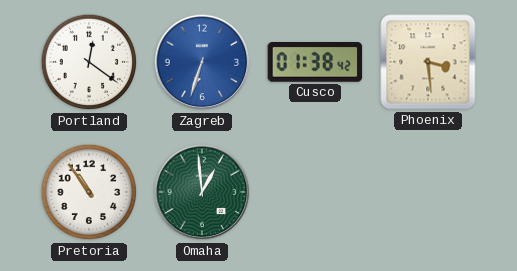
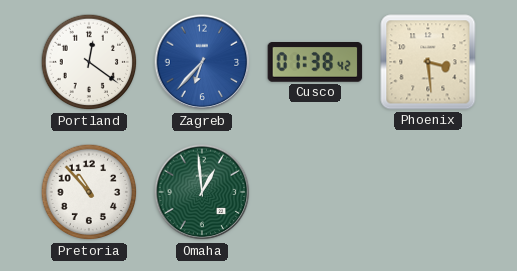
Zagreb: 6:33 -> 6:37
Pretoria: 10:54 -> 10:53
